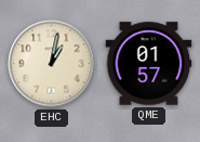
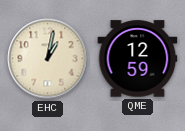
QME: 01:57 -> 12:59
